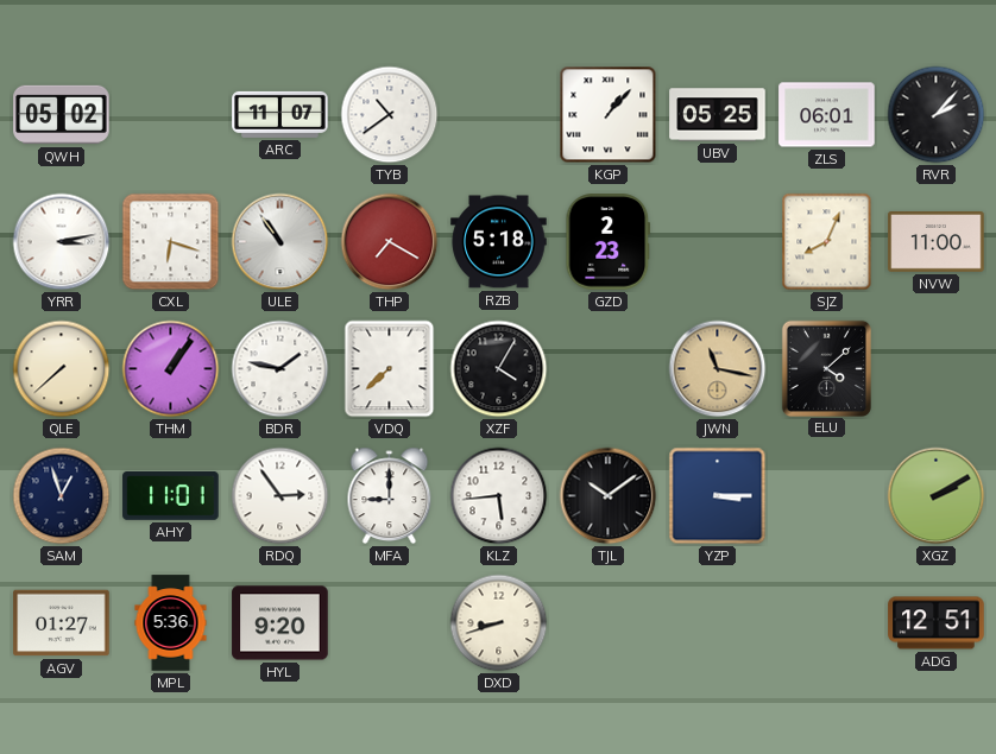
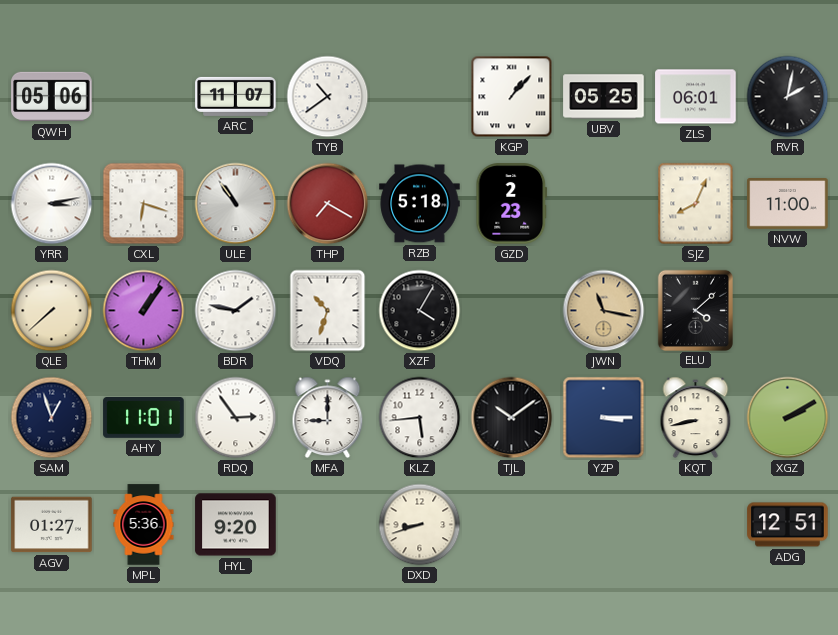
QWH: 05:02 -> 05:06
RVR: 2:07 -> 2:02
VDQ: 7:38 -> 10:33
KQT: none -> 8:43
